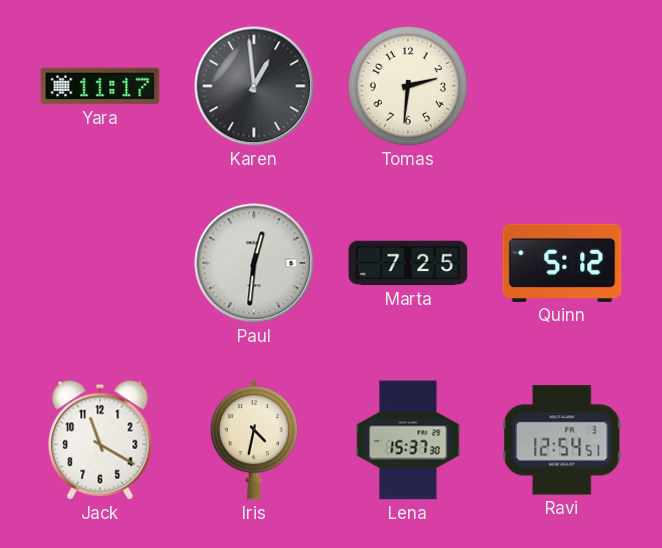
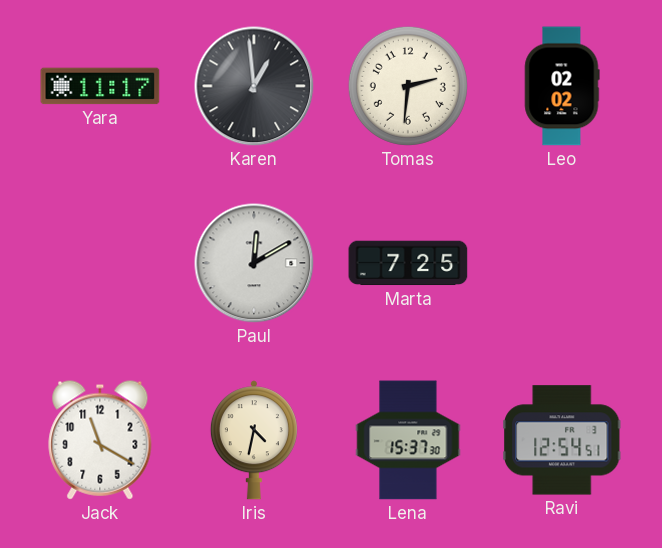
Leo: none -> 02:02
Paul: 12:31 -> 12:10
Quinn: 5:12 -> none
